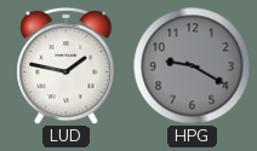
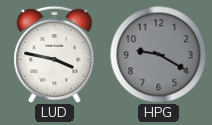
LUD: 1:47 -> 3:47
